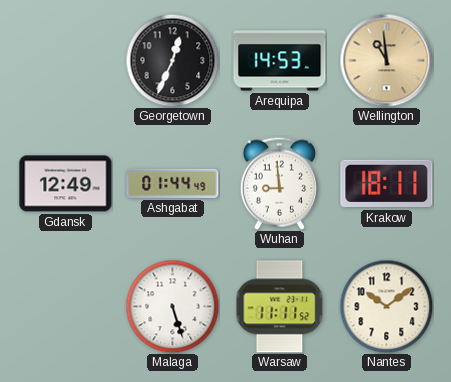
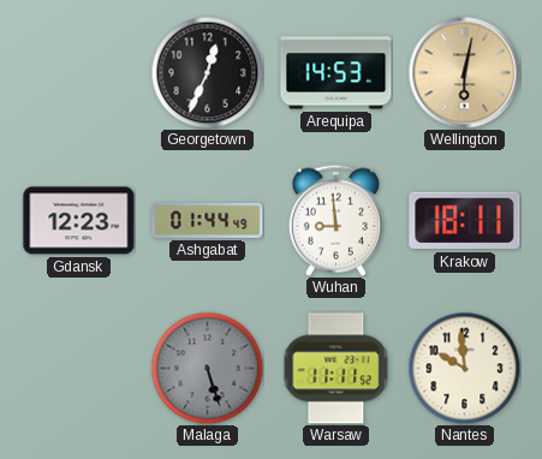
Wellington: 10:59 -> 6:02
Gdansk: 12:49 -> 12:23
Malaga dial: white -> grey
Nantes: 10:09 -> 9:59
